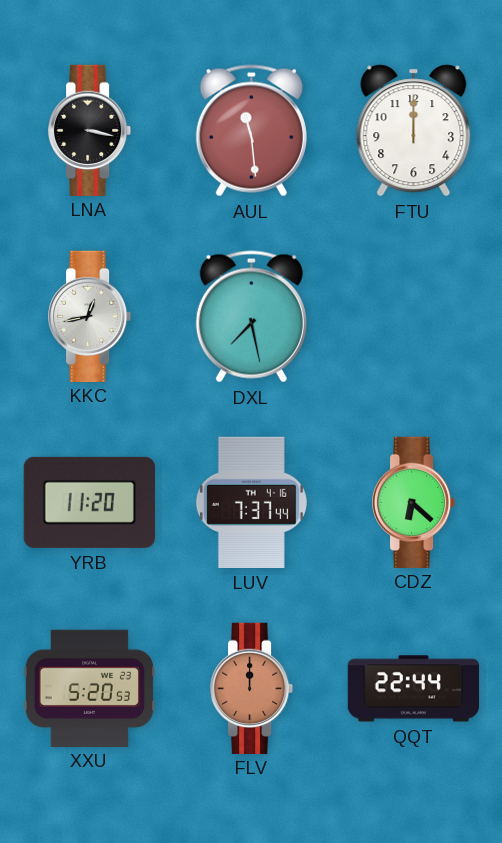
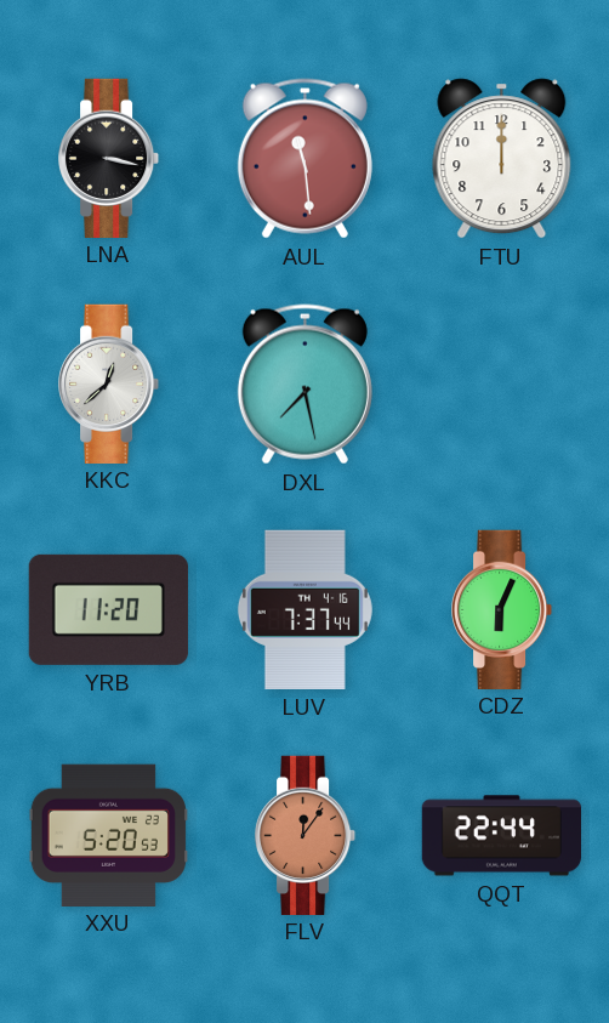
KKC: 12:43 -> 12:38
CDZ: 6:22 -> 6:04
FLV: 12:00 -> 12:06
